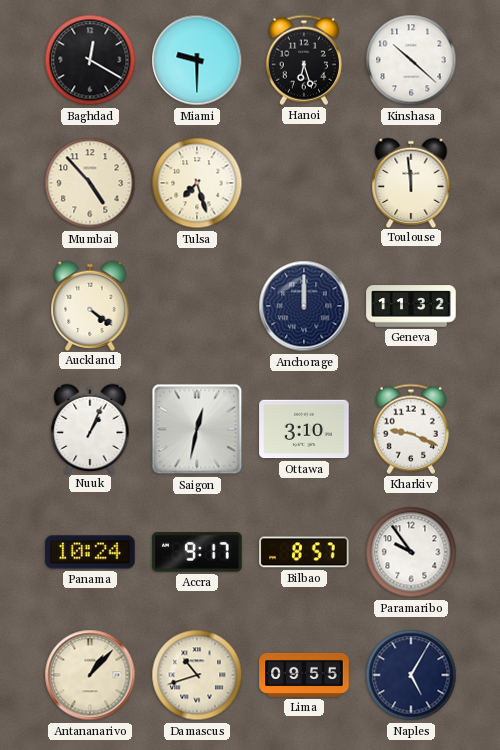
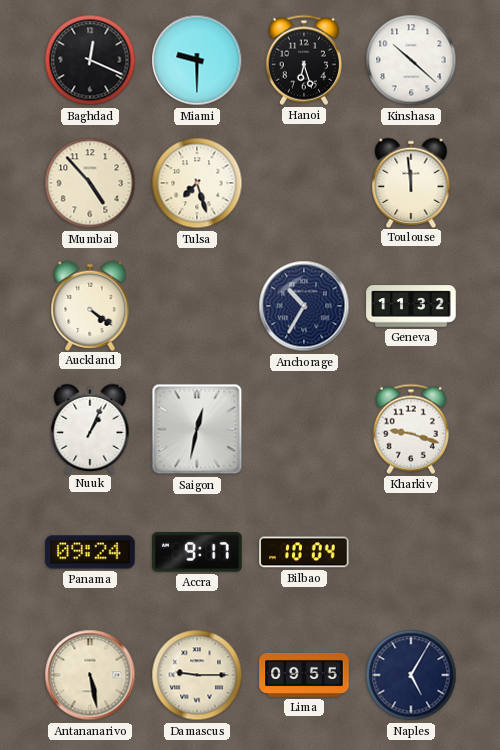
Baghdad: 12:20 -> 12:19
Anchorage: 12:00 -> 10:35
Ottawa: 3:10 -> none
Kharkiv: 9:19 -> 9:18
Panama: 10:24 -> 09:24
Bilbao: 8:57 -> 10:04
Paramaribo: 9:54 -> none
Antananarivo: 1:07 -> 5:28
Damascus: 10:42 -> 9:15
